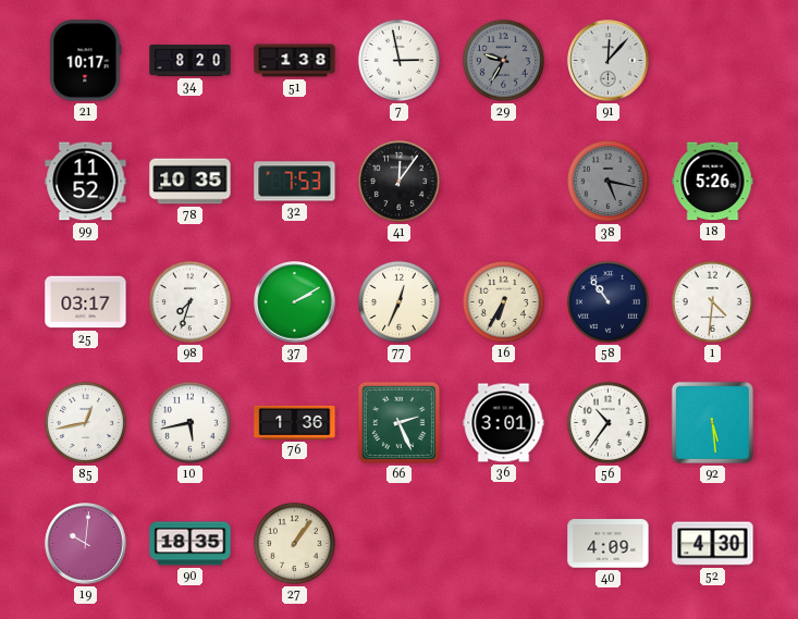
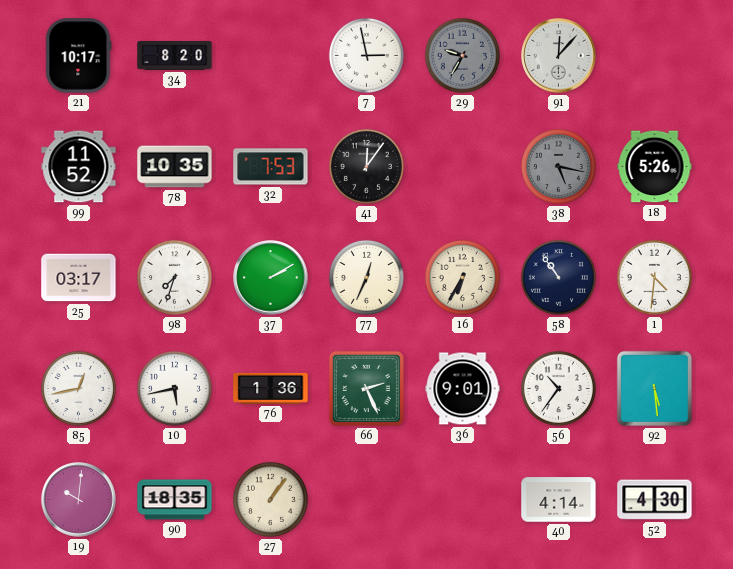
51: 1:38 -> none
36: 3:01 -> 9:01
40: 4:09 -> 4:14
